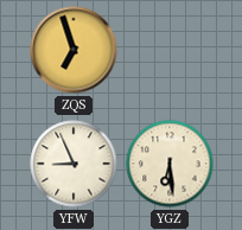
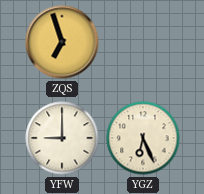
YFW: 8:56 -> 9:00
YGZ: 6:29 -> 6:26
